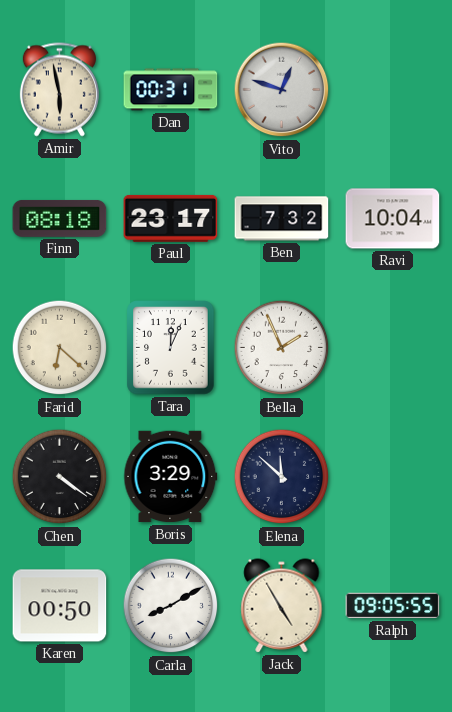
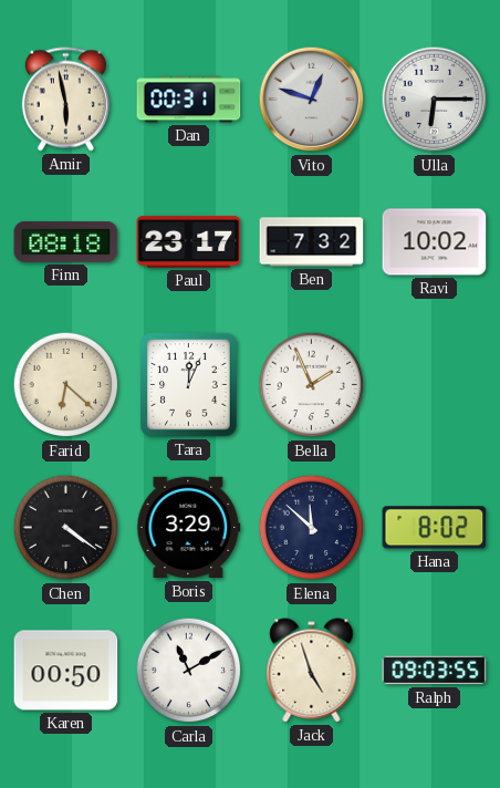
Ulla: none -> 6:15
Ravi: 10:04 -> 10:02
Hana: none -> 8:02
Carla: 8:10 -> 11:10
Jack: 4:55 -> 4:57
Ralph: 09:05 -> 09:03
